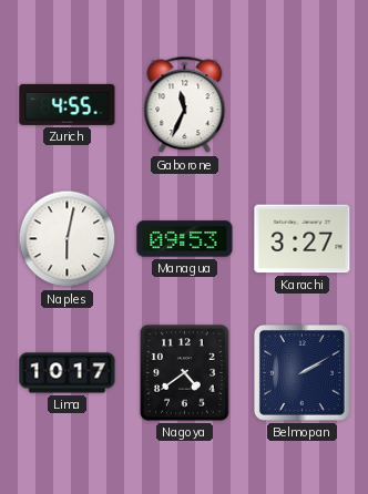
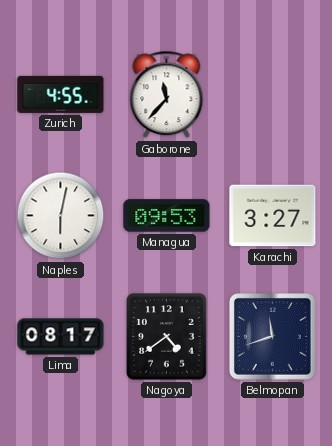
Gaborone: 11:34 -> 11:37
Lima: 10:17 -> 08:17
Belmopan: 2:10 -> 11:42
